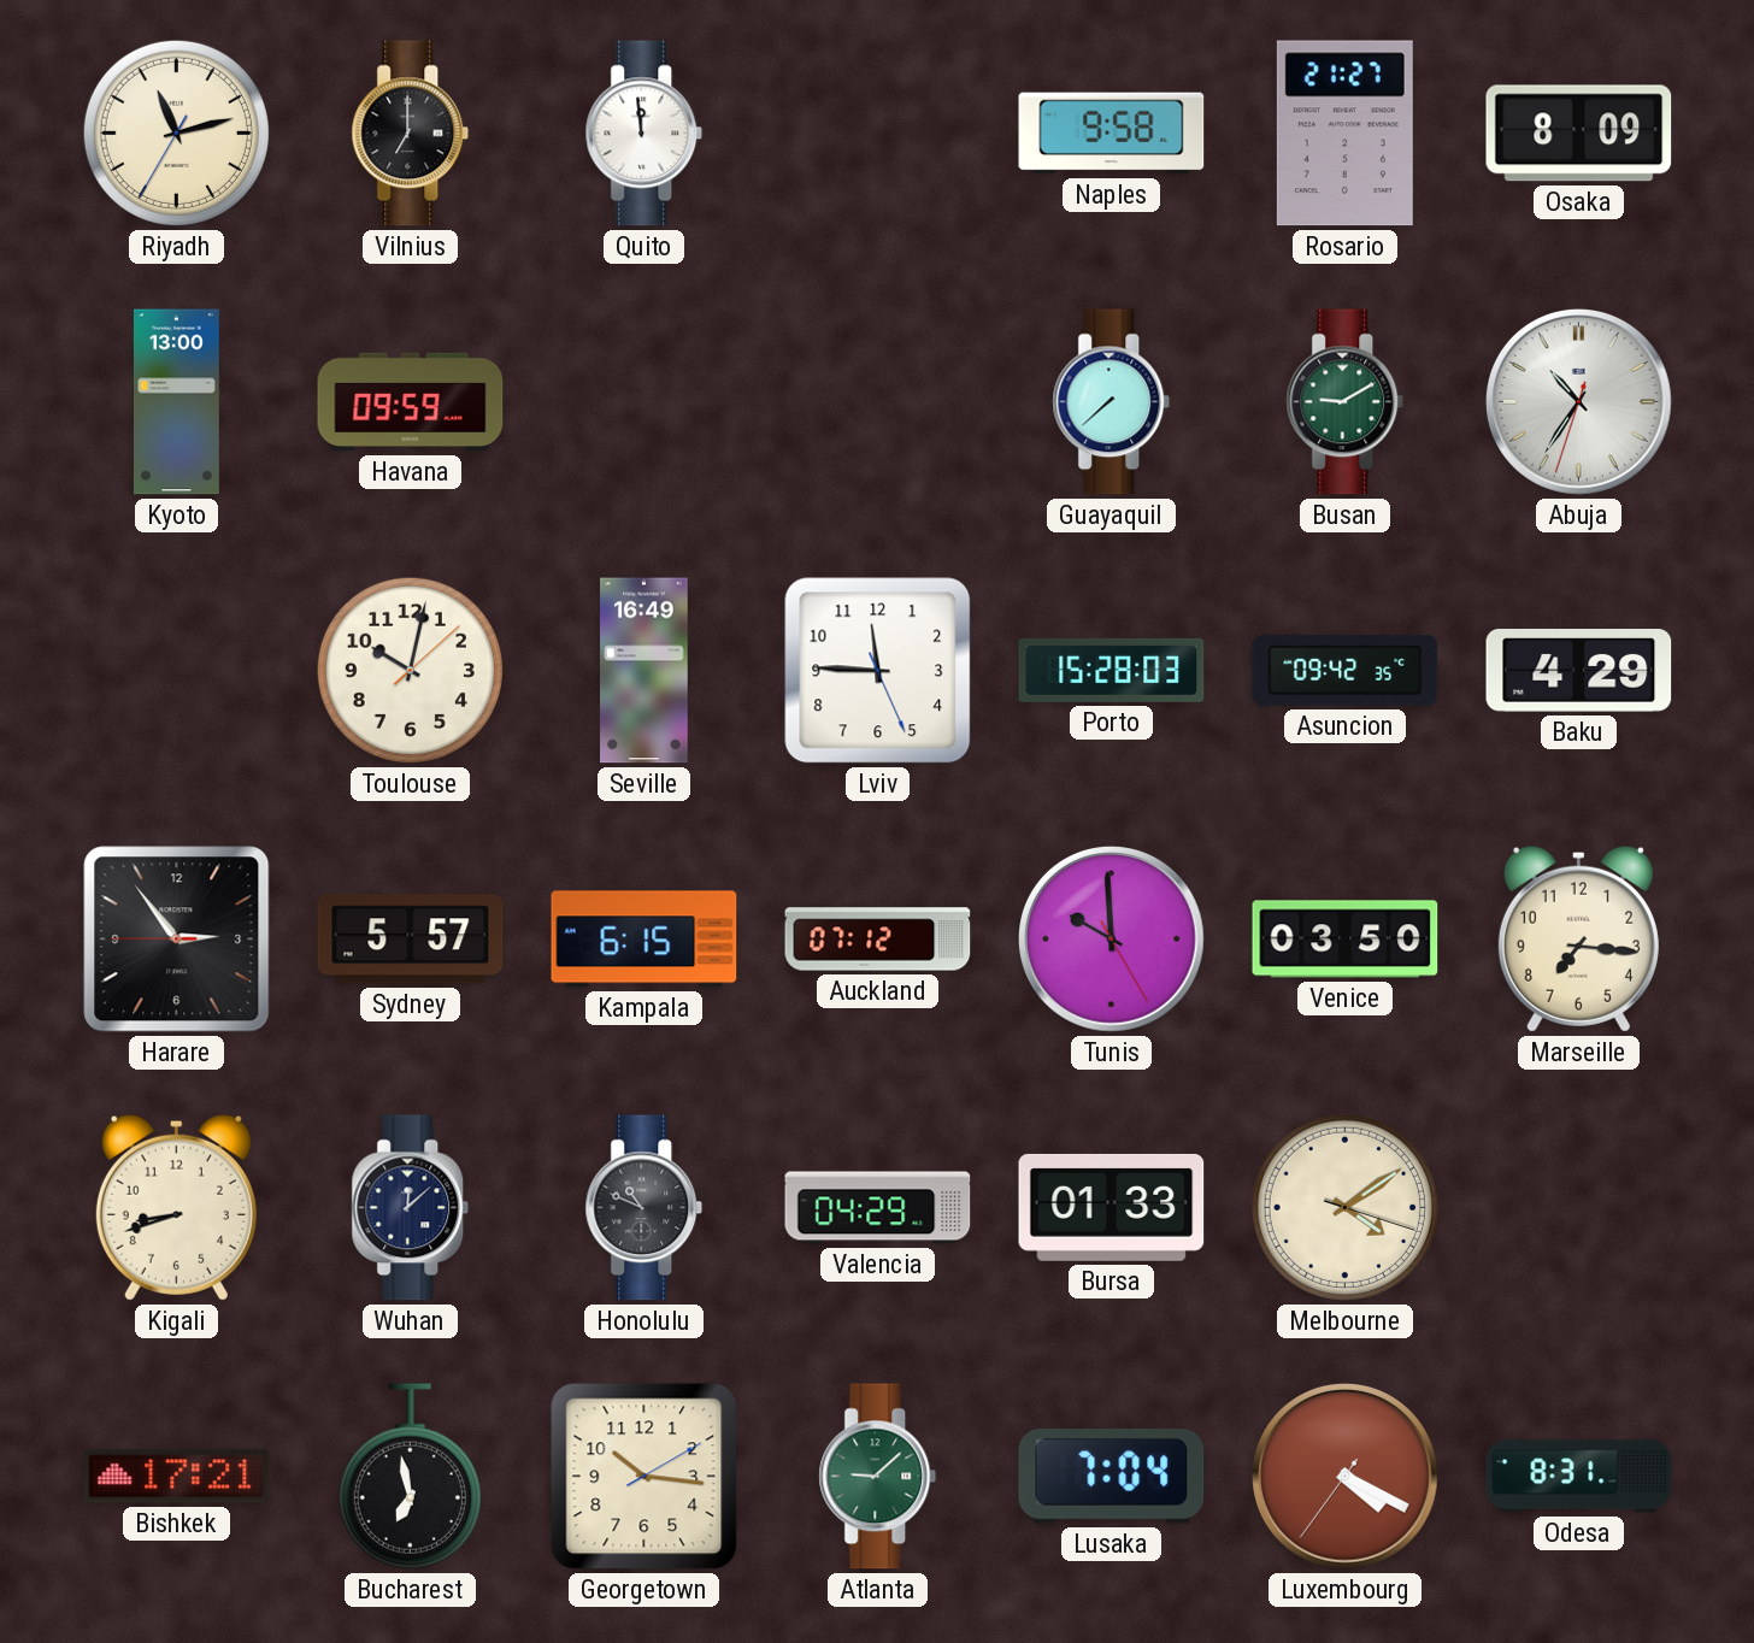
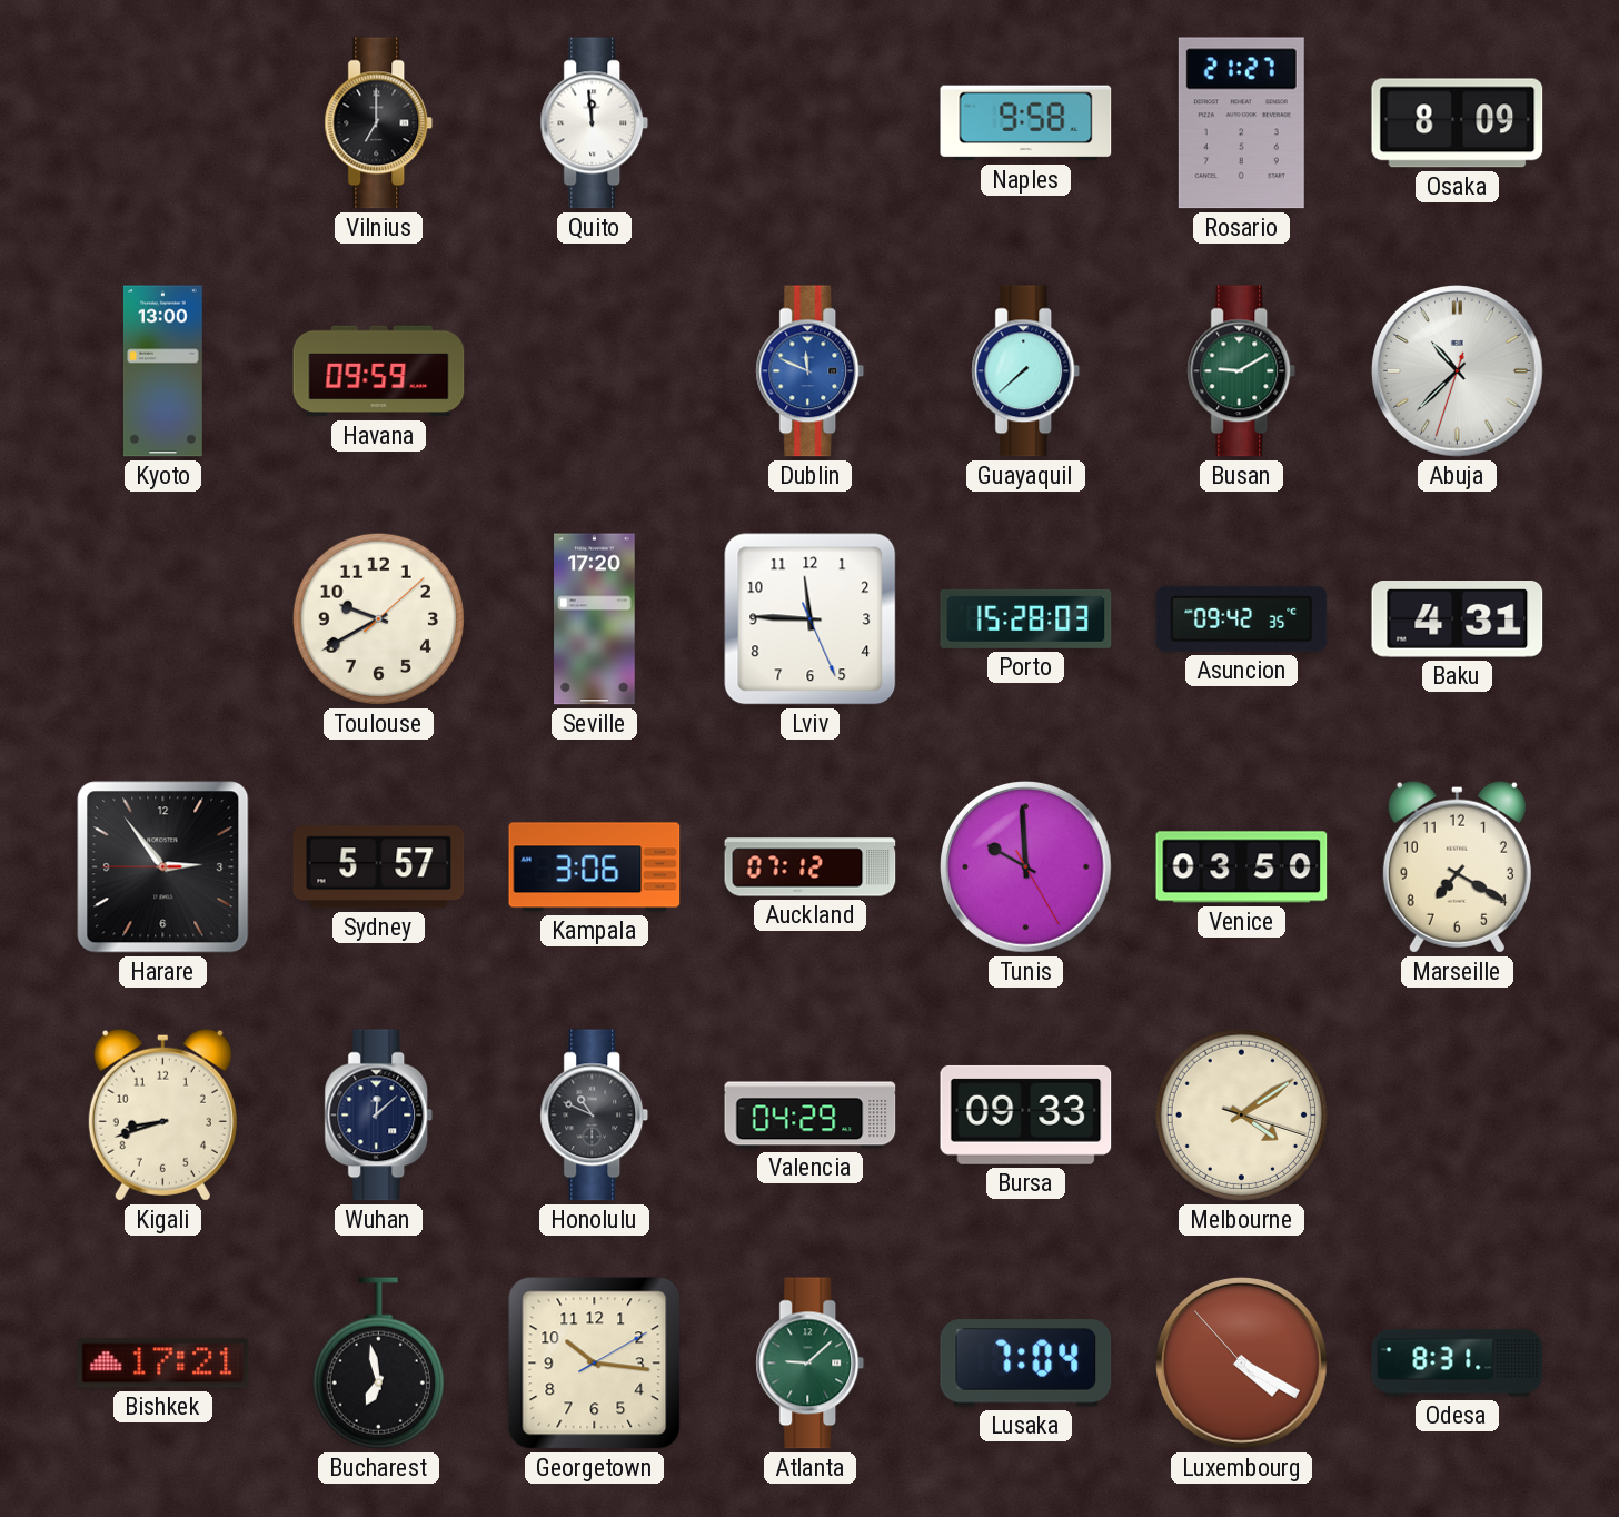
Riyadh: 11:12 -> none
Dublin: none -> 11:49
Abuja: 10:35 -> 10:37
Toulouse: 10:02 -> 9:40
Seville: 16:49 -> 17:20
Baku: 4:29 -> 4:31
Kampala: 6:15 -> 3:06
Marseille: 7:16 -> 7:20
Bursa: 01:33 -> 09:33
Luxembourg: 4:19:36 -> 4:19:53
